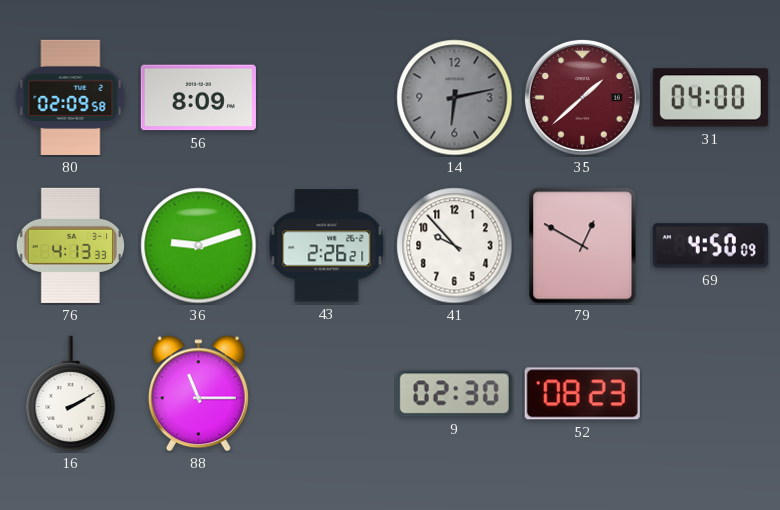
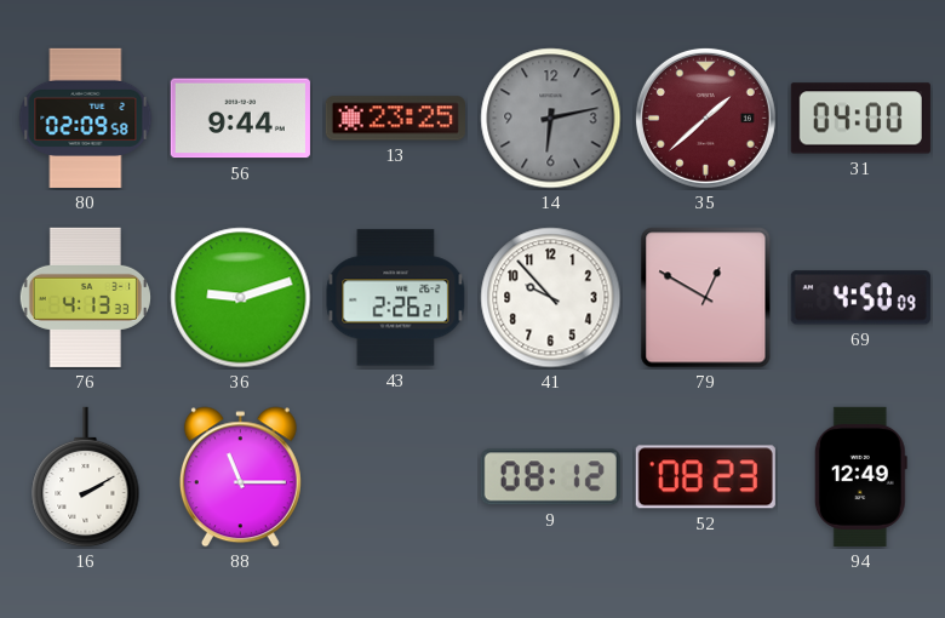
56: 8:09 -> 9:44
13: none -> 23:25
9: 02:30 -> 08:12
94: none -> 12:49
